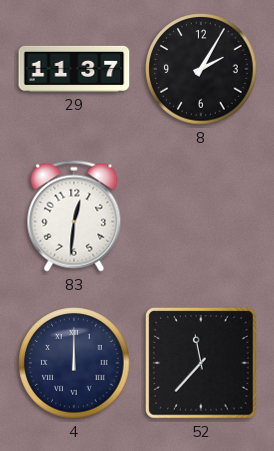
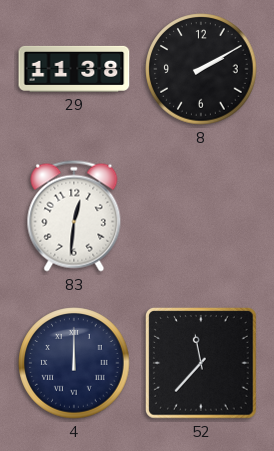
29: 11:37 -> 11:38
8: 2:05 -> 2:10
